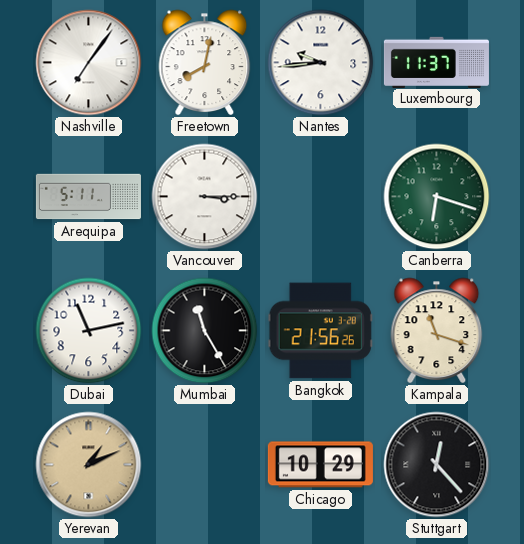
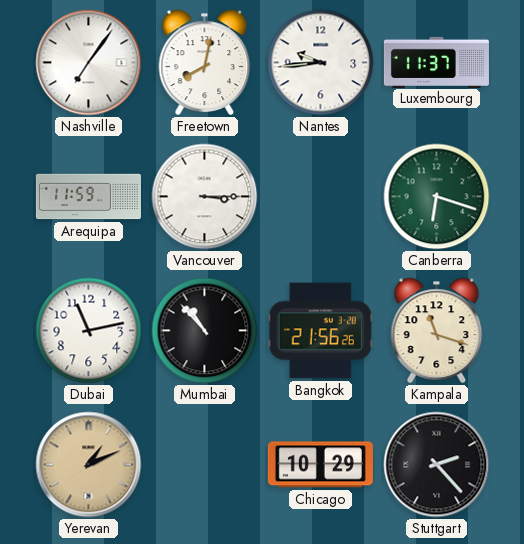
Arequipa: 5:11 -> 11:59
Mumbai: 11:25 -> 10:53
Stuttgart: 12:23 -> 2:23
